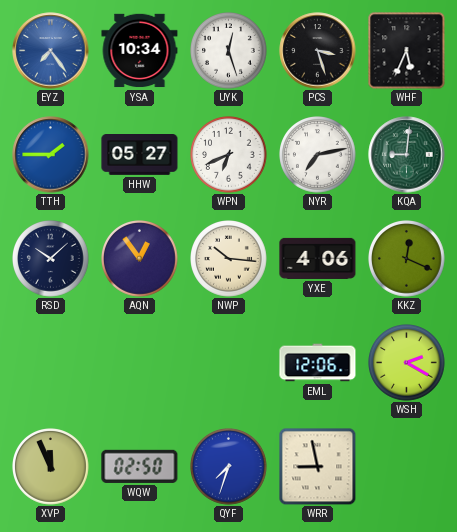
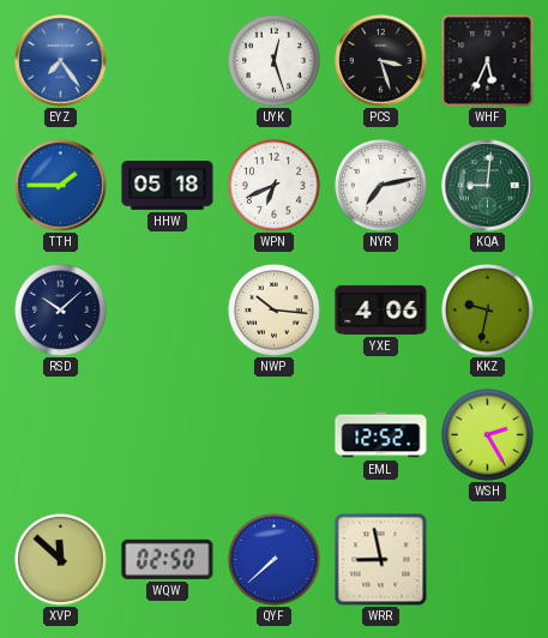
YSA: 10:34 -> none
HHW: 05:27 -> 05:18
AQN: 12:54 -> none
KKZ: 12:19 -> 9:32
EML: 12:06 -> 12:52
WSH: 2:20 -> 2:25
XVP: 11:56 -> 11:52
QYF: 7:33 -> 7:38
